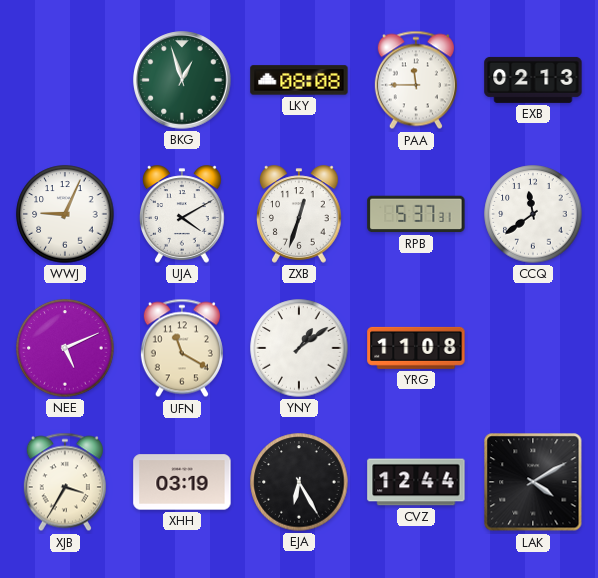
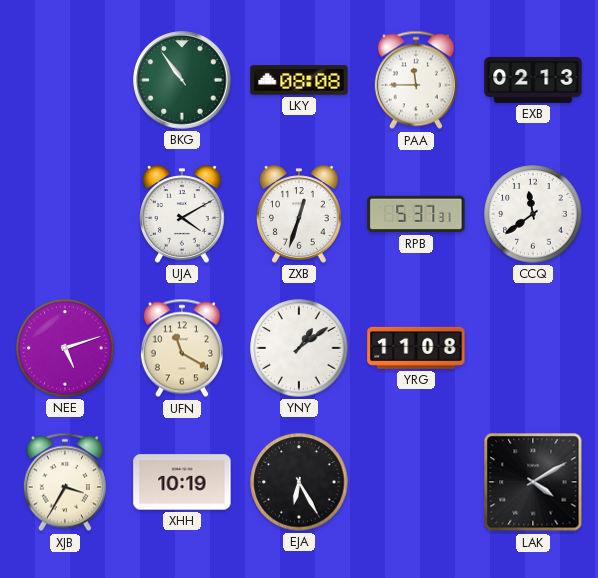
BKG: 12:57 -> 10:54
WWJ: 9:04 -> none
NEE: 5:11 -> 5:12
XHH: 03:19 -> 10:19
CVZ: 12:44 -> none
